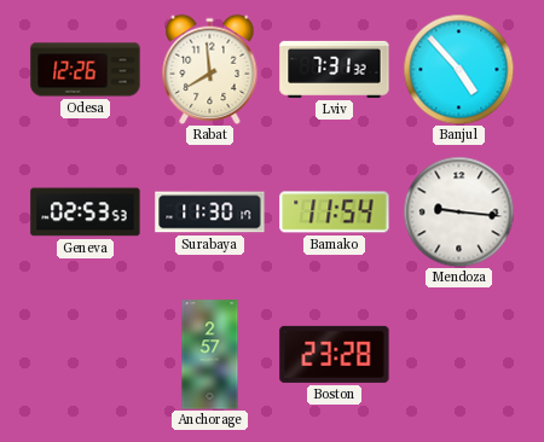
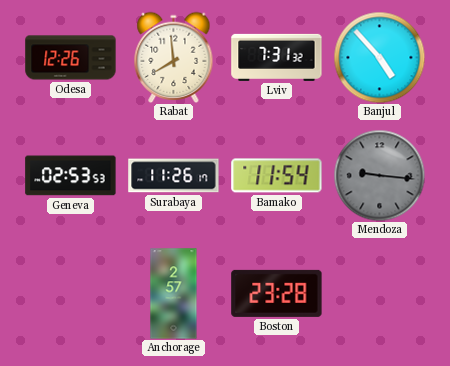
Surabaya: 11:30 -> 11:26
Mendoza dial: white -> grey
